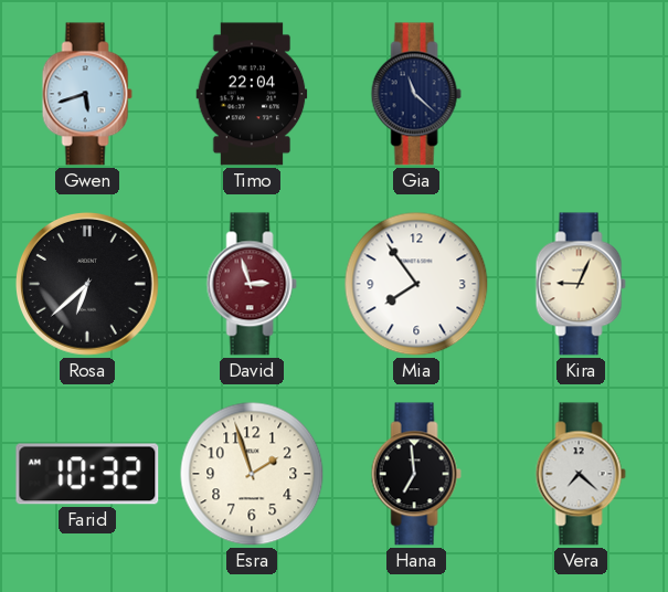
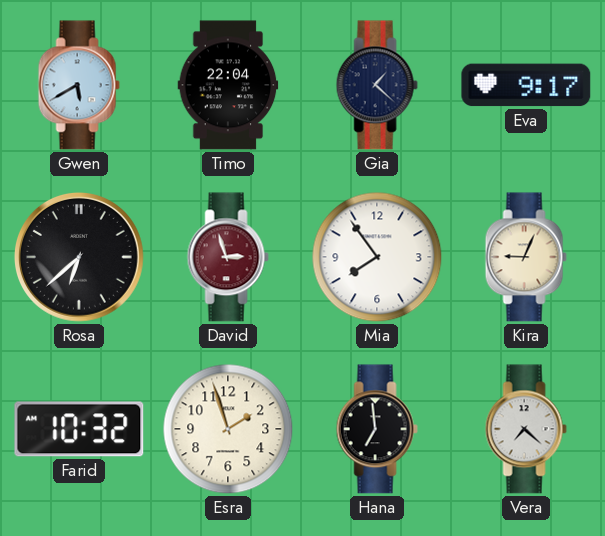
Gwen: 5:42 -> 5:40
Gia: 11:22 -> 1:22
Eva: none -> 9:17
